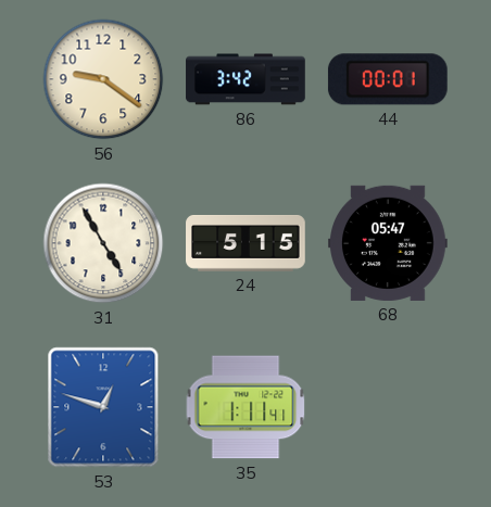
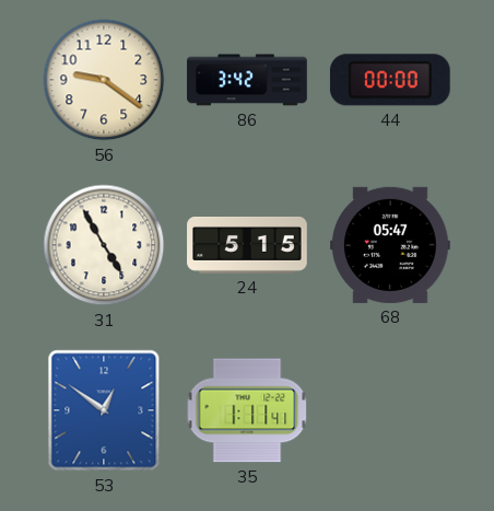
44: 00:01 -> 00:00
53: 12:48 -> 12:51
